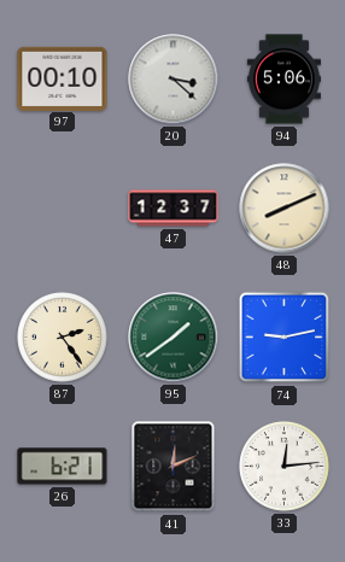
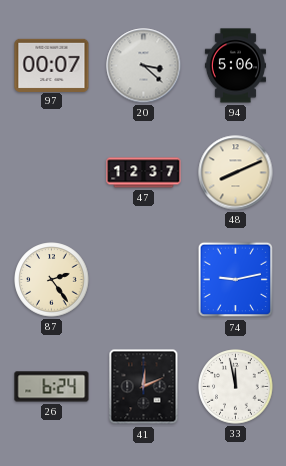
97: 00:10 -> 00:07
95: 1:39 -> none
26: 6:21 -> 6:24
33: 12:14 -> 11:58
